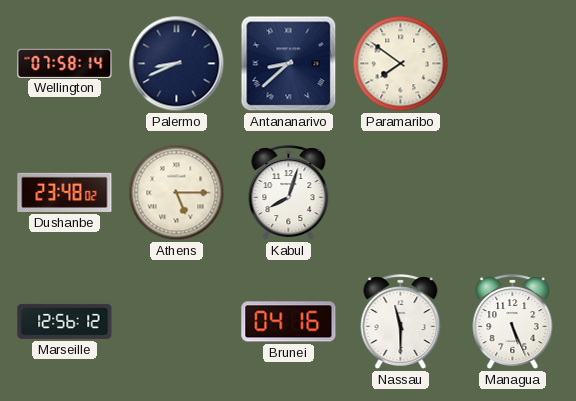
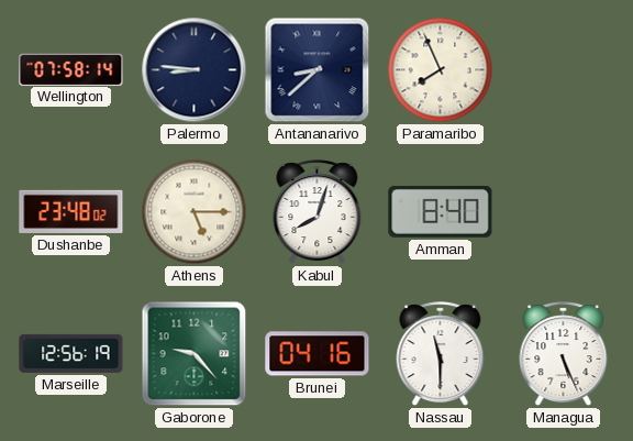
Palermo: 8:41 -> 8:46
Paramaribo: 7:51 -> 7:56
Amman: none -> 8:40
Marseille: 12:56:12 -> 12:56:19
Gaborone: none -> 9:23
